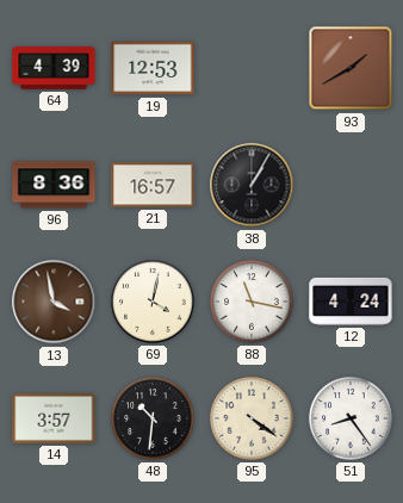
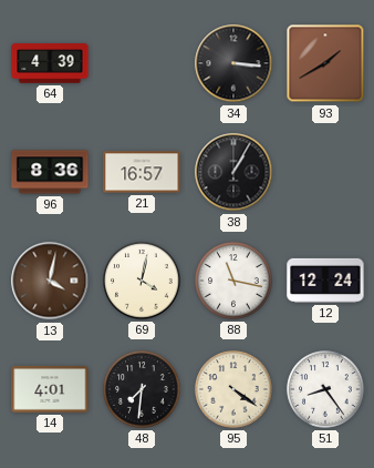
19: 12:53 -> none
34: none -> 3:16
13: 3:58 -> 4:02
12: 4:24 -> 12:24
14: 3:57 -> 4:01
48: 10:31 -> 7:31
